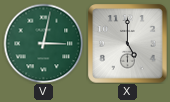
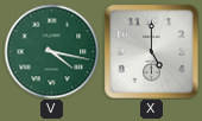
V: 3:02 -> 4:17
